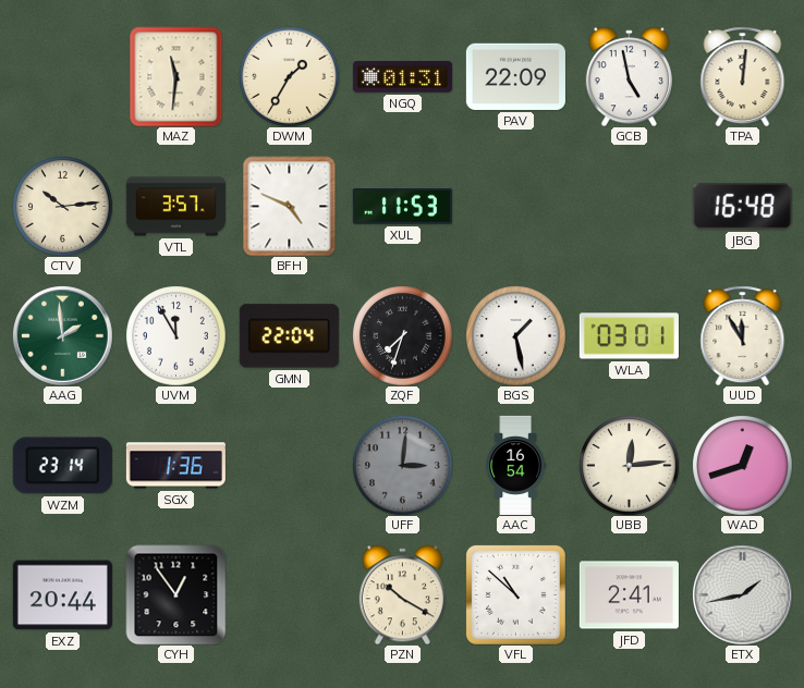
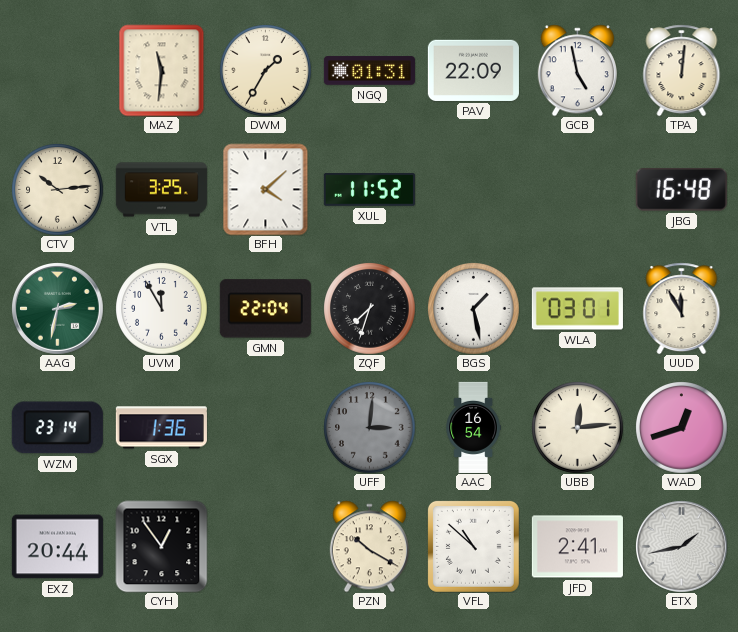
VTL: 3:57 -> 3:25
BFH: 4:49 -> 4:08
XUL: 11:53 -> 11:52
AAG: 1:59 -> 2:32
